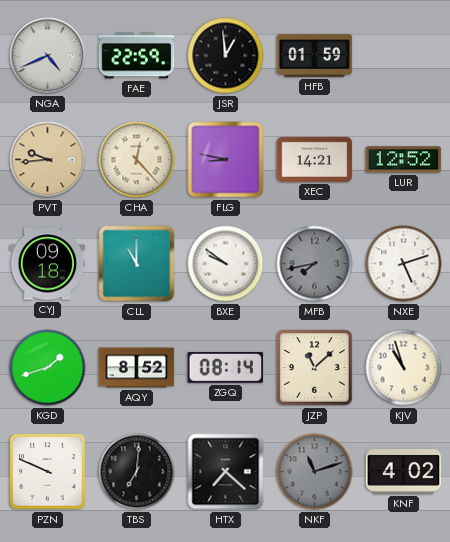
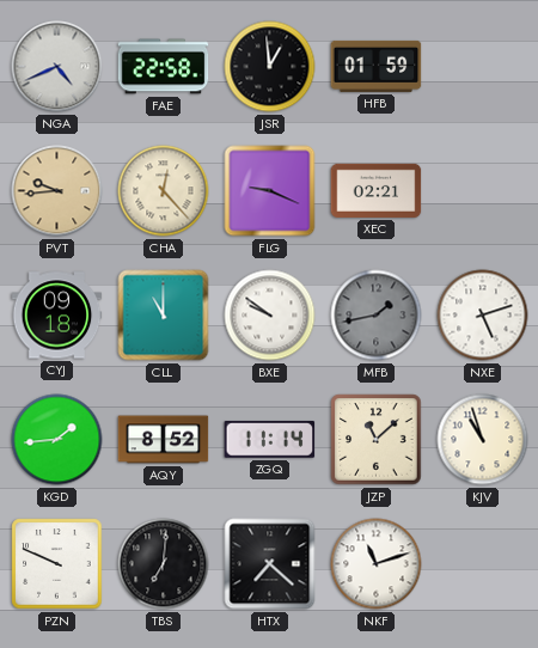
FAE: 22:59 -> 22:58
FLG: 8:47 -> 9:19
XEC: 14:21 -> 02:21
LUR: 12:52 -> none
MFB: 7:43 -> 1:43
KGD: 1:42 -> 1:44
ZGQ: 08:14 -> 11:14
NKF dial: grey -> white
KNF: 4:02 -> none
